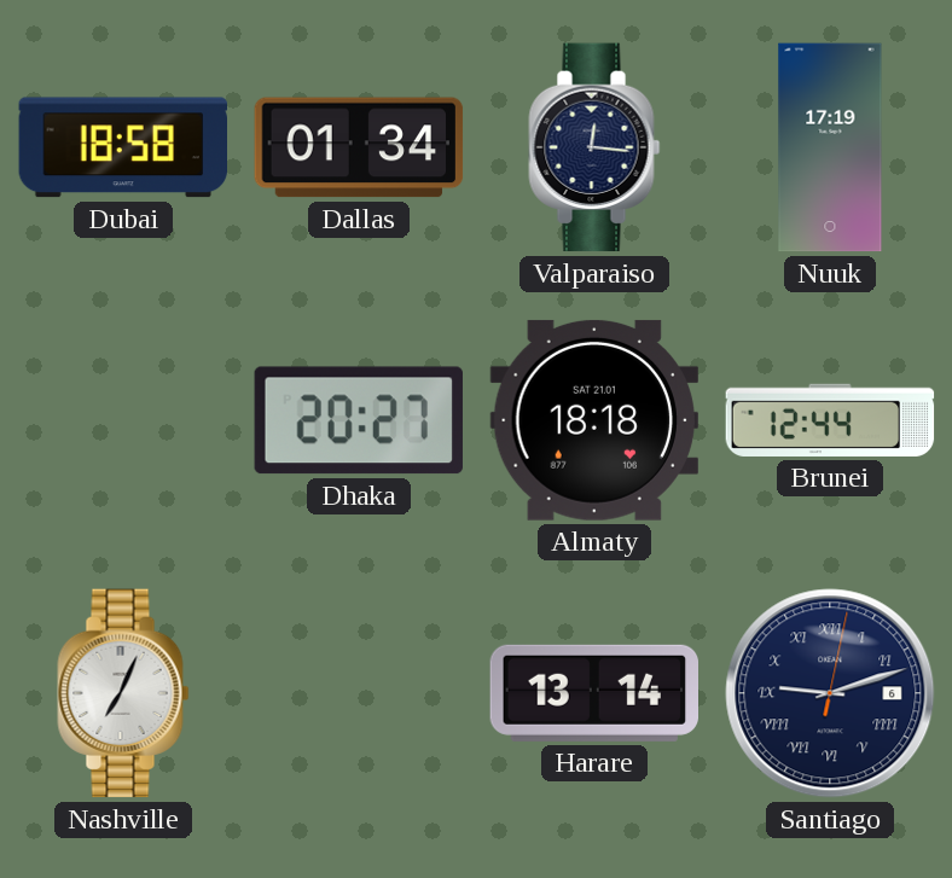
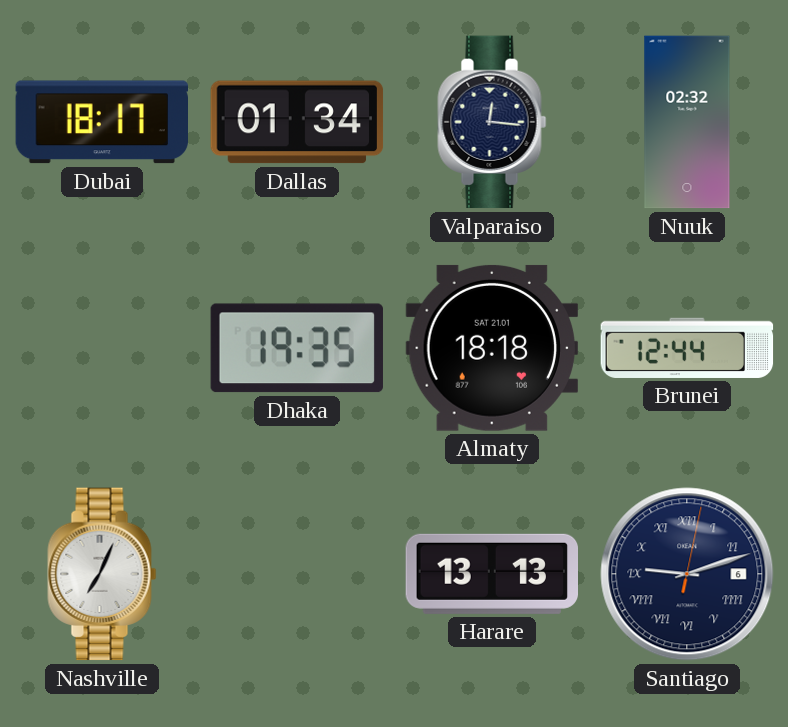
Dubai: 18:58 -> 18:17
Nuuk: 17:19 -> 02:32
Dhaka: 20:27 -> 19:35
Harare: 13:14 -> 13:13
